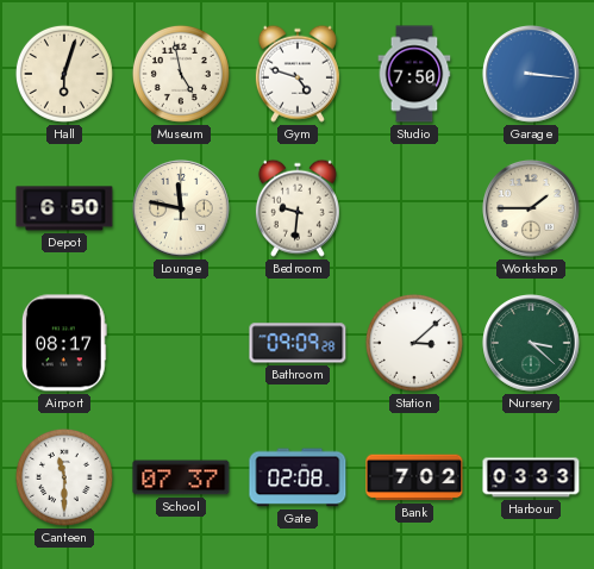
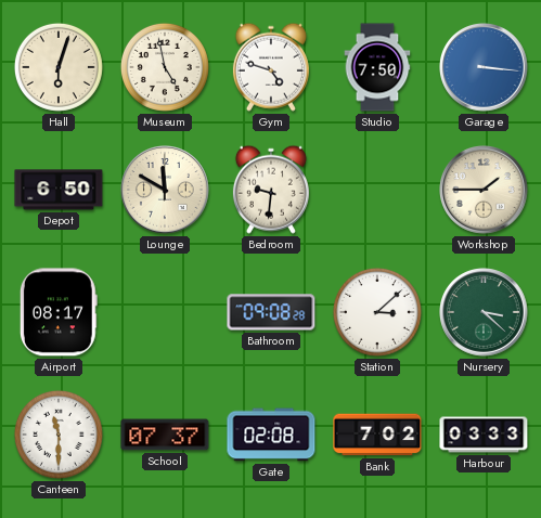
Lounge: 11:47 -> 11:50
Bathroom: 09:09 -> 09:08
